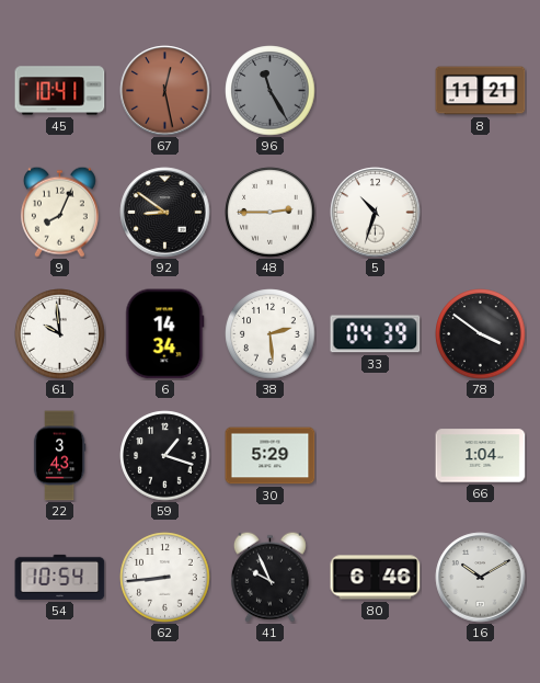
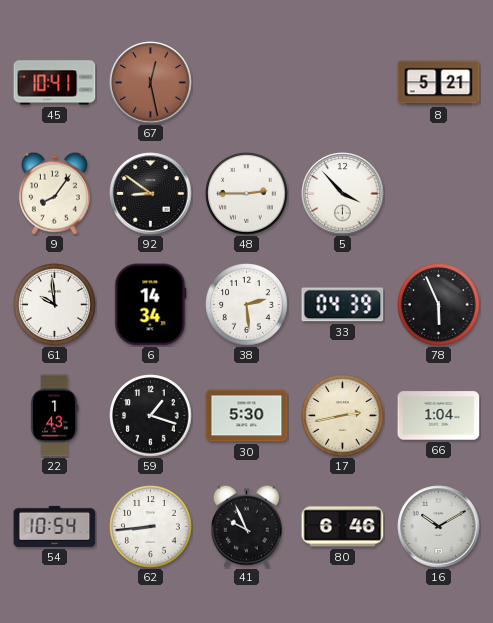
96: 11:25 -> none
8: 11:21 -> 5:21
9: 8:04 -> 8:06
5: 10:33 -> 3:53
78: 3:51 -> 5:56
22: 3:43 -> 1:43
30: 5:29 -> 5:30
17: none -> 2:43
